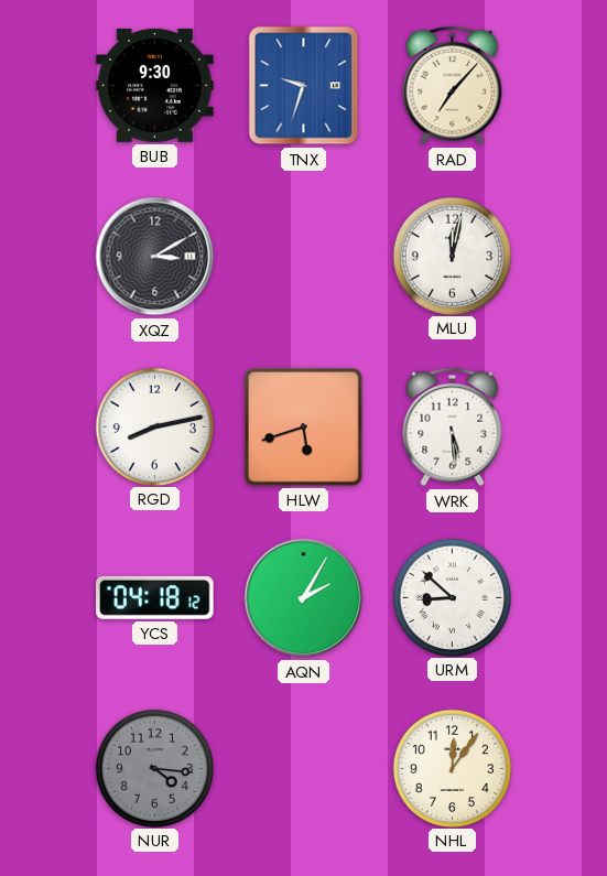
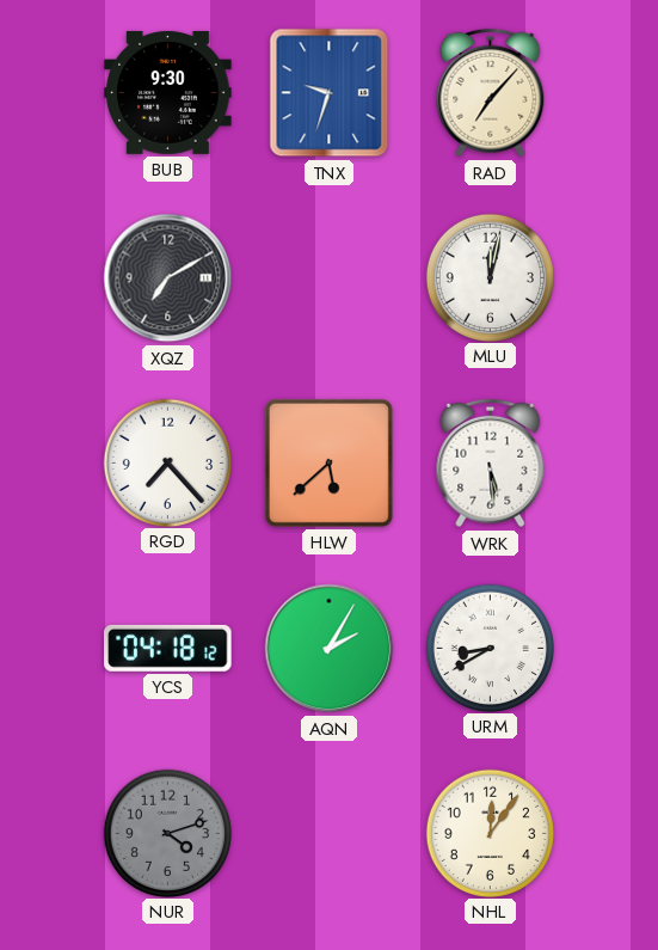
XQZ: 3:10 -> 7:10
RGD: 8:13 -> 7:23
HLW: 5:42 -> 5:38
URM: 8:52 -> 8:40
NUR: 4:16 -> 4:12
